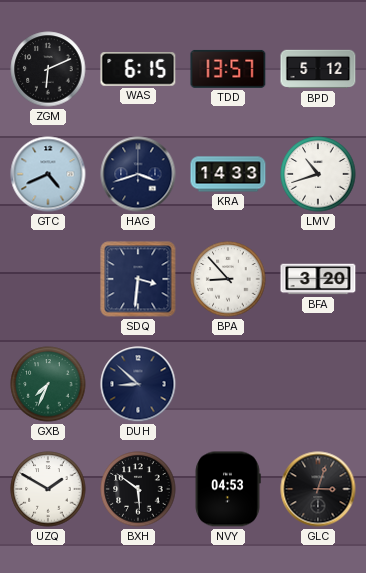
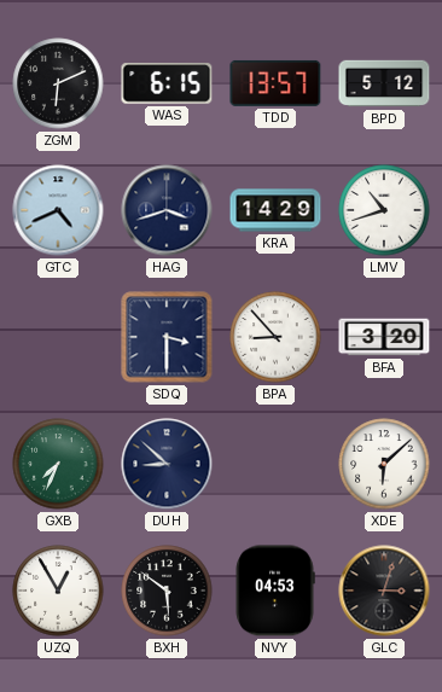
KRA: 14:33 -> 14:29
SDQ: 3:31 -> 3:30
XDE: none -> 6:08
UZQ: 1:50 -> 12:55
